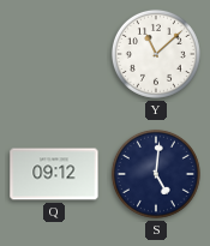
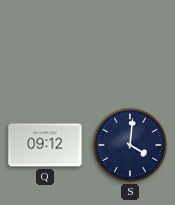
Y: 11:08 -> none
S: 5:01 -> 4:01
